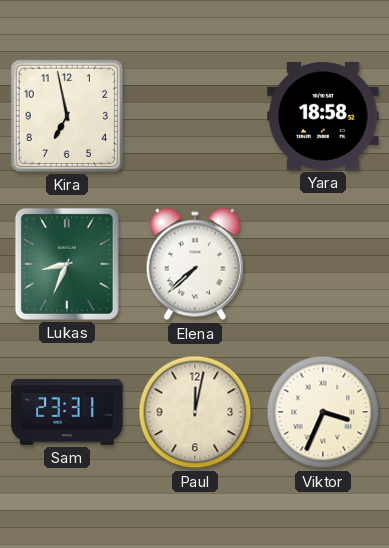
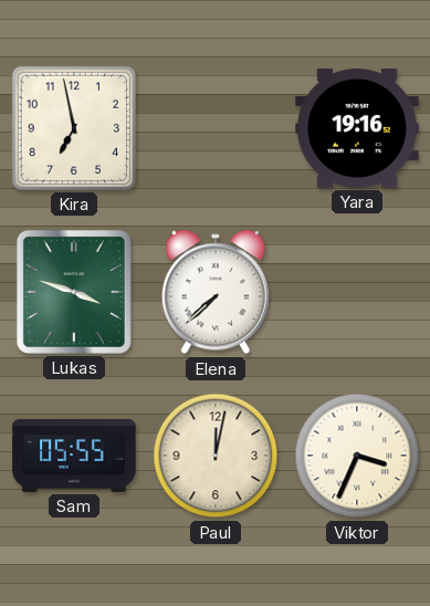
Yara: 18:58 -> 19:16
Lukas: 8:34 -> 3:48
Sam: 23:31 -> 05:55
